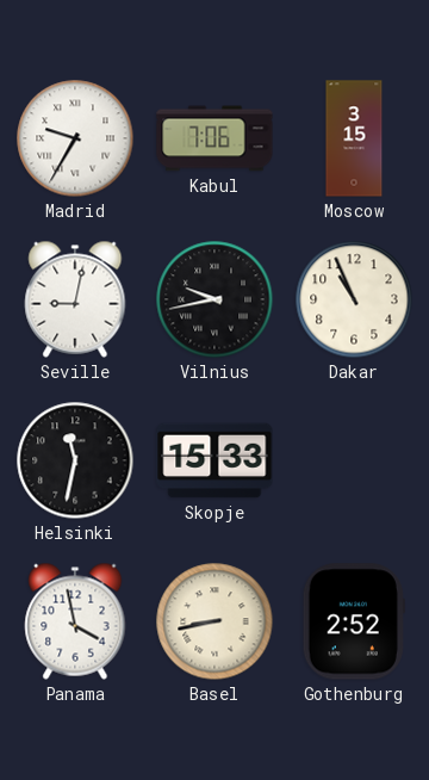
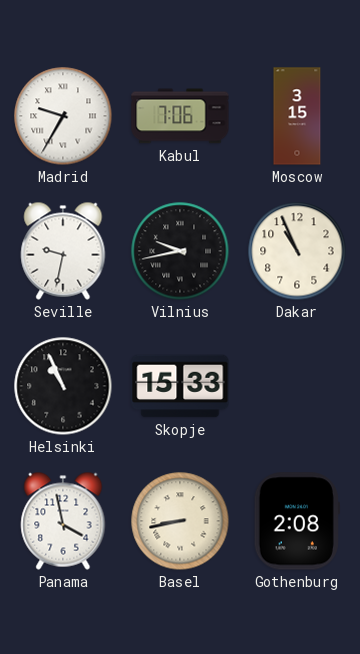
Seville: 9:02 -> 9:32
Helsinki: 11:32 -> 10:56
Gothenburg: 2:52 -> 2:08
